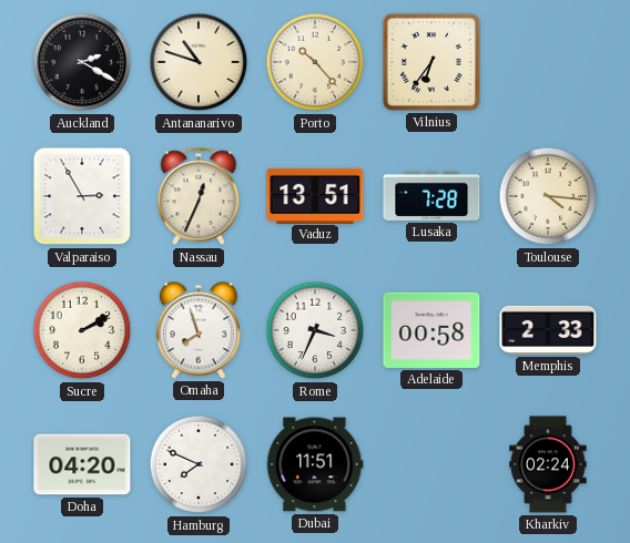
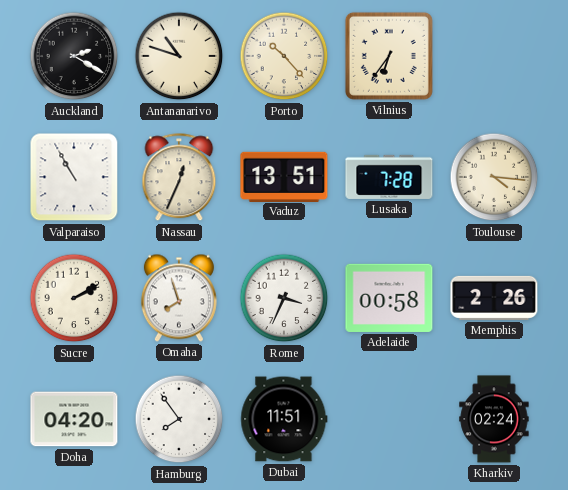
Valparaiso: 2:55 -> 10:55
Memphis: 2:33 -> 2:26
Hamburg: 7:49 -> 7:54
